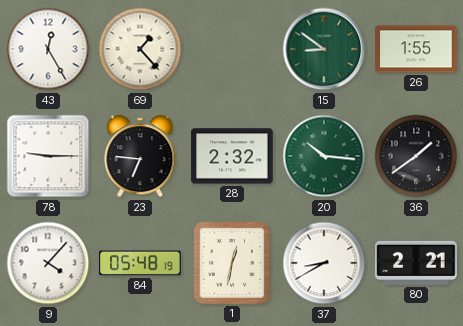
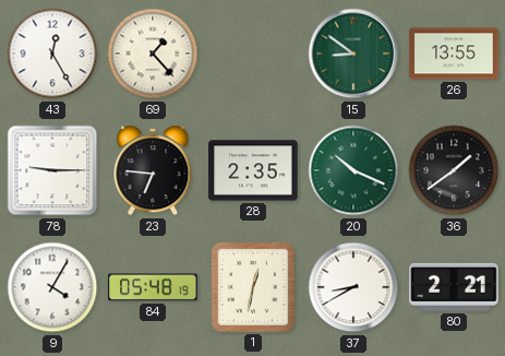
26: 1:55 -> 13:55
28: 2:32 -> 2:35
20: 10:16 -> 10:19
9: 4:07 -> 4:05
